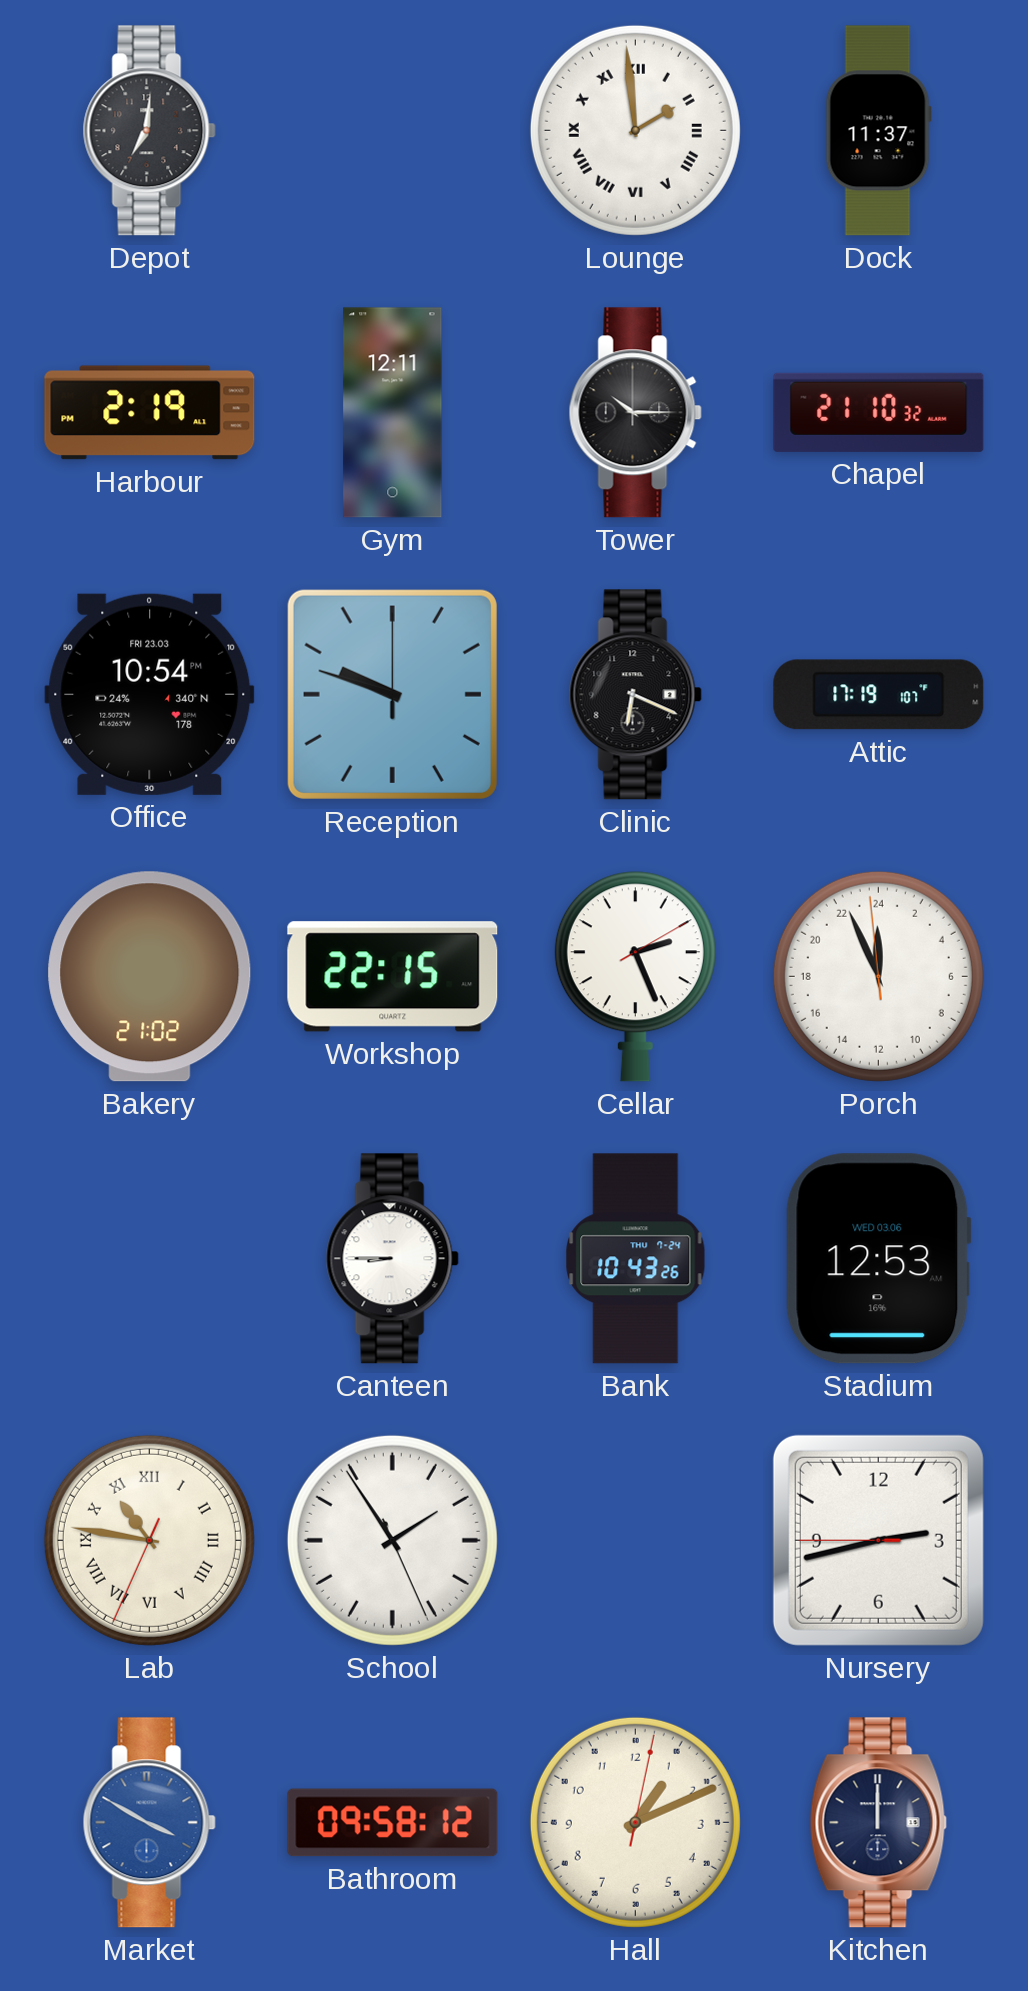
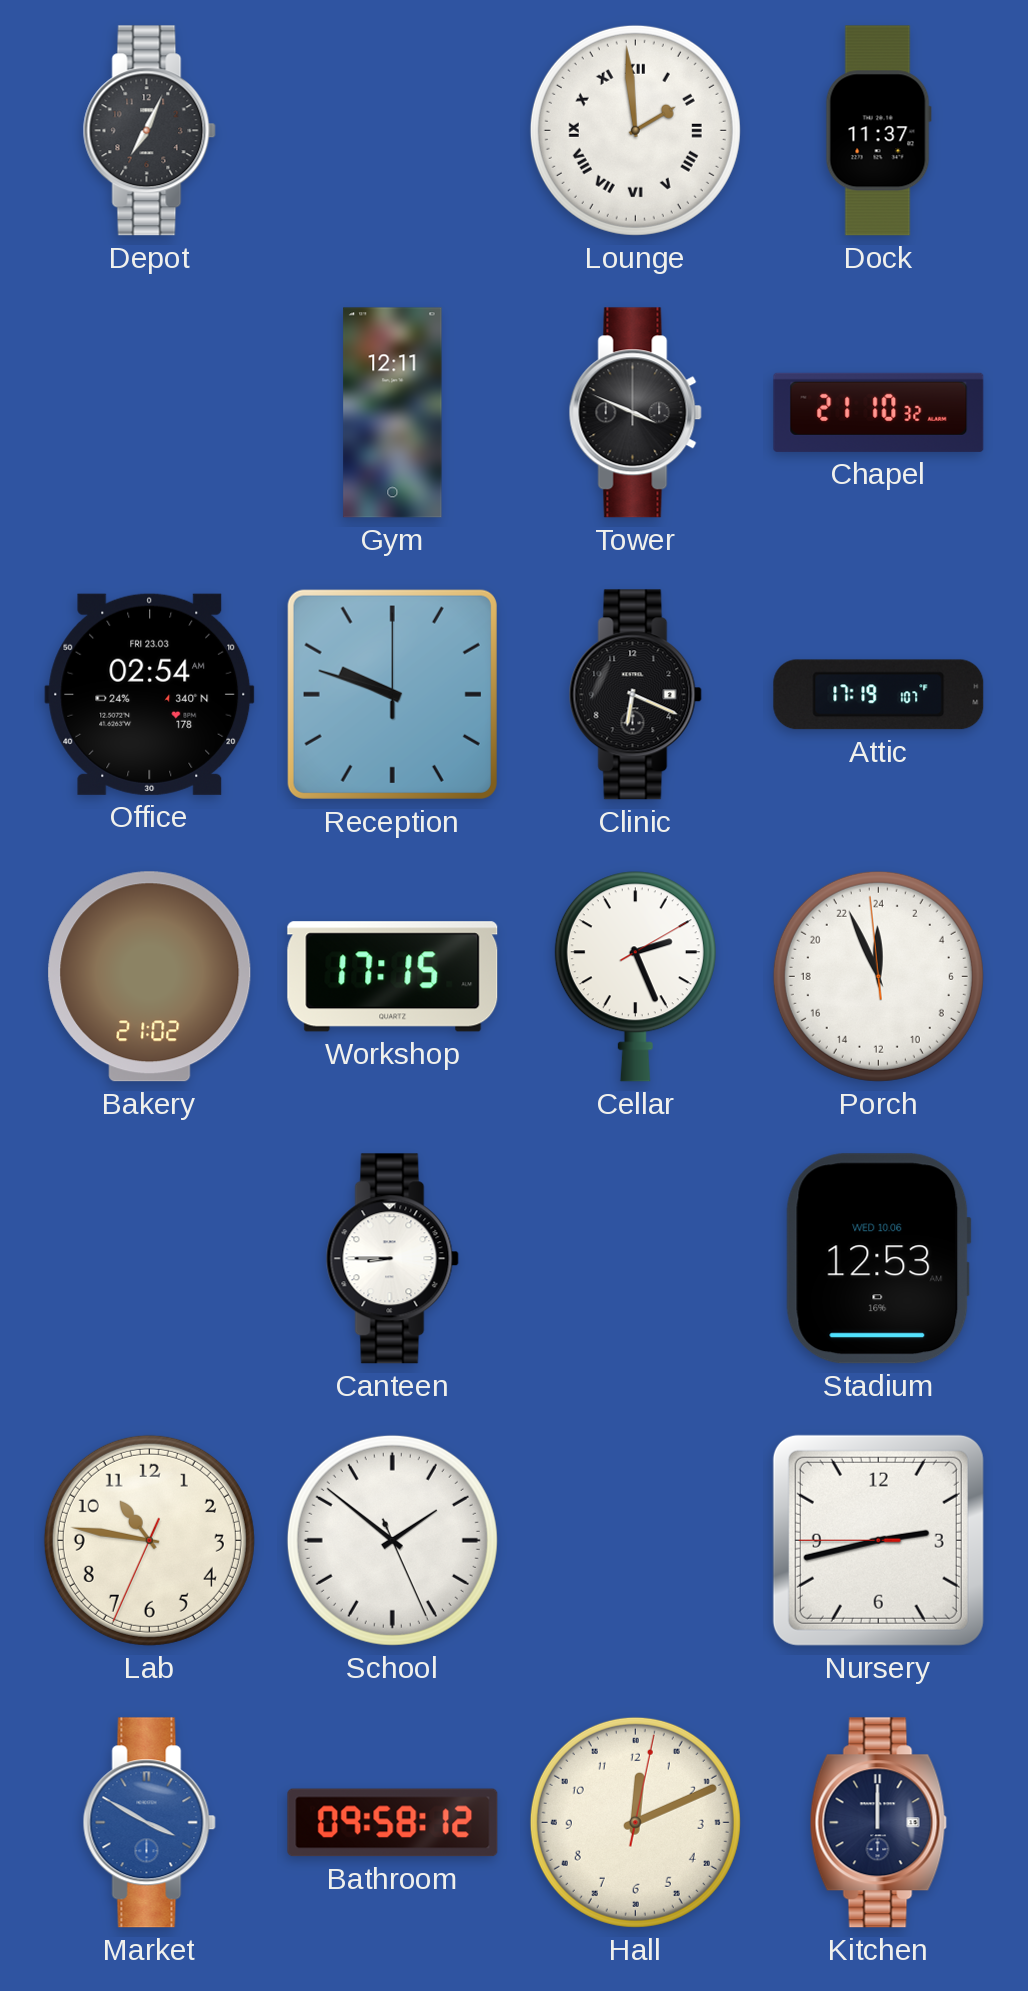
Depot: 7:01 -> 7:04
Harbour: 2:19 -> none
Tower: 10:15 -> 3:49
Office: 10:54 -> 02:54
Workshop: 22:15 -> 17:15
Bank: 10:43 -> none
Stadium date: WED 03.06 -> WED 10.06
Lab numerals: Roman -> Arabic
School: 1:54 -> 1:51
Hall: 1:11 -> 12:11
